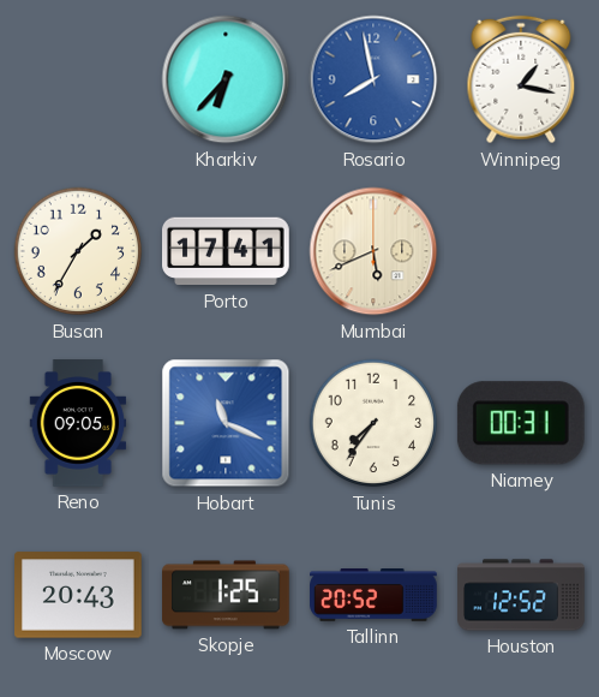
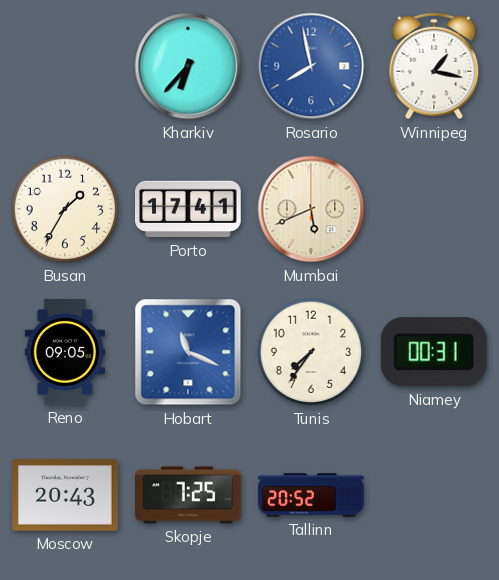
Skopje: 1:25 -> 7:25
Houston: 12:52 -> none
